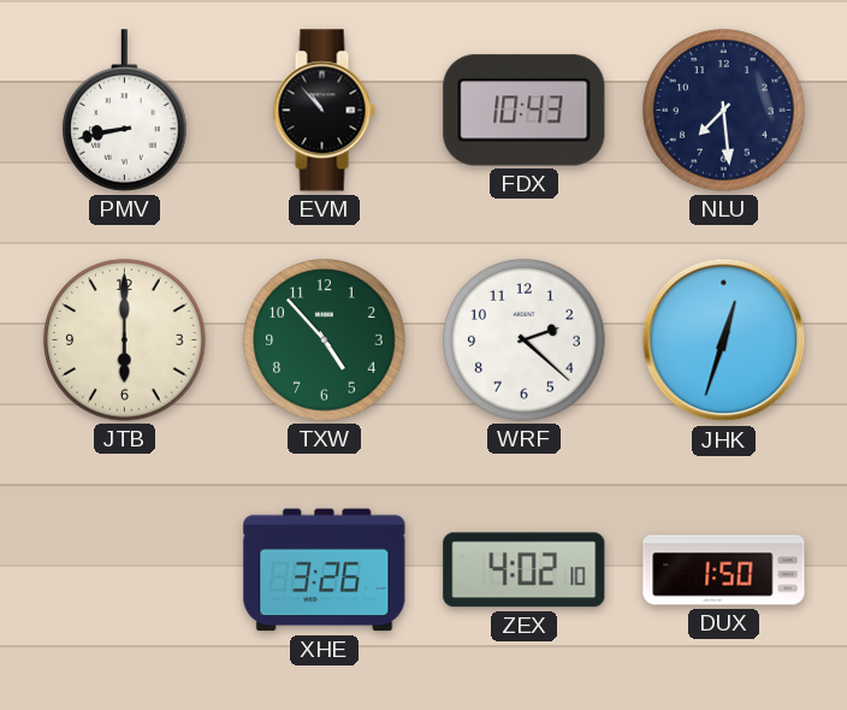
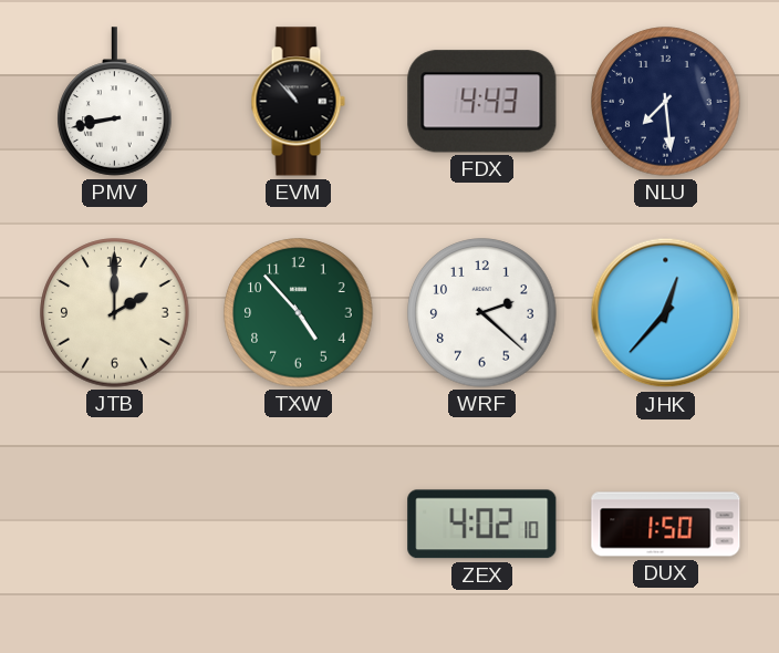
FDX: 10:43 -> 4:43
JTB: 6:00 -> 2:00
JHK: 12:33 -> 12:37
XHE: 3:26 -> none
